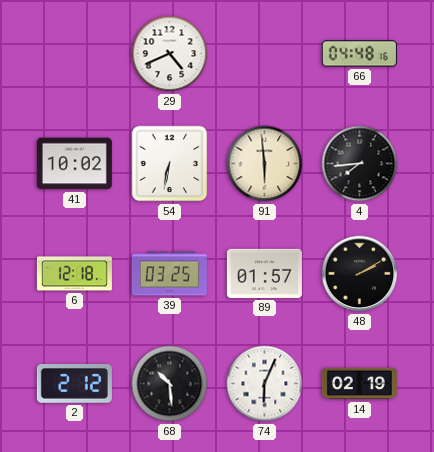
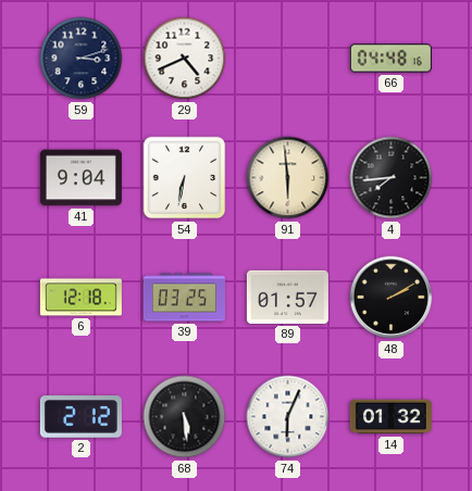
59: none -> 3:12
41: 10:02 -> 9:04
68: 10:29 -> 5:29
14: 02:19 -> 01:32
